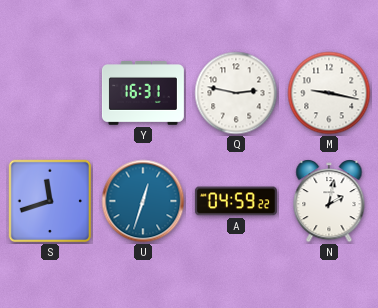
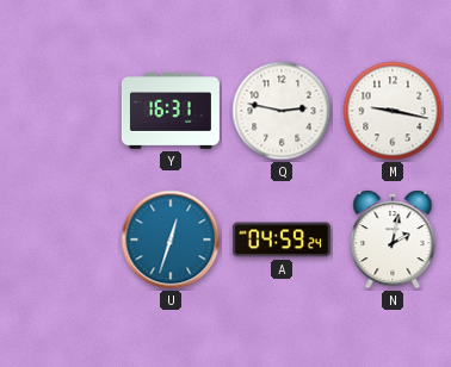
S: 11:42 -> none
A: 04:59:22 -> 04:59:24
